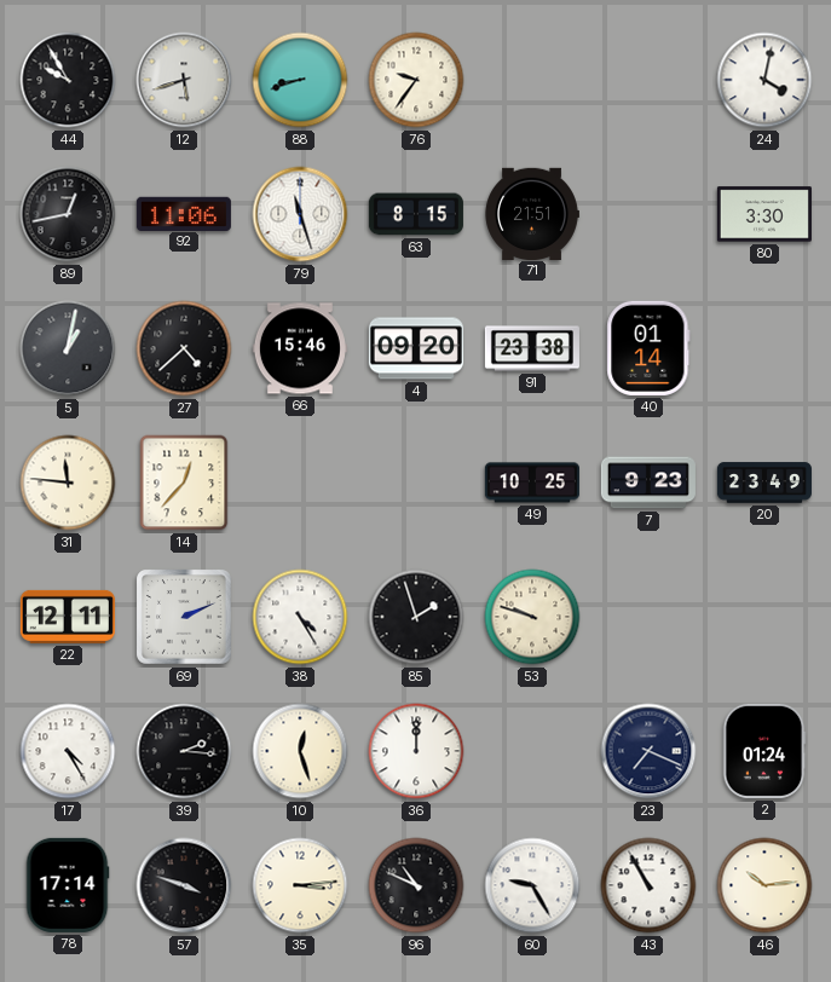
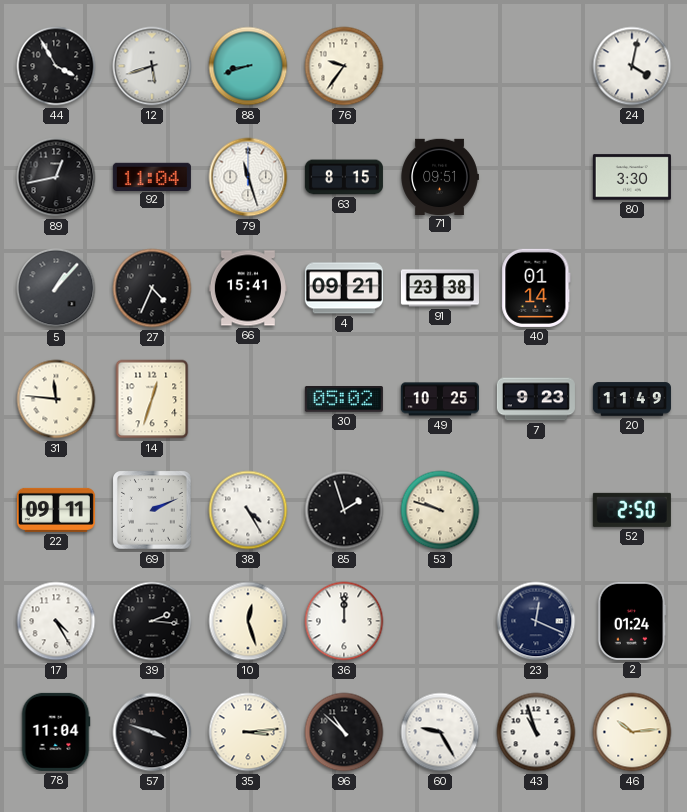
44: 9:55 -> 3:55
92: 11:06 -> 11:04
71: 21:51 -> 09:51
5: 1:02 -> 1:07
27: 4:38 -> 4:34
66: 15:46 -> 15:41
4: 09:20 -> 09:21
14: 12:37 -> 12:33
30: none -> 05:02
20: 23:49 -> 11:49
22: 12:11 -> 09:11
52: none -> 2:50
23: 7:19 -> 12:19
78: 17:14 -> 11:04
96: 10:49 -> 10:52
43: 10:55 -> 10:57
